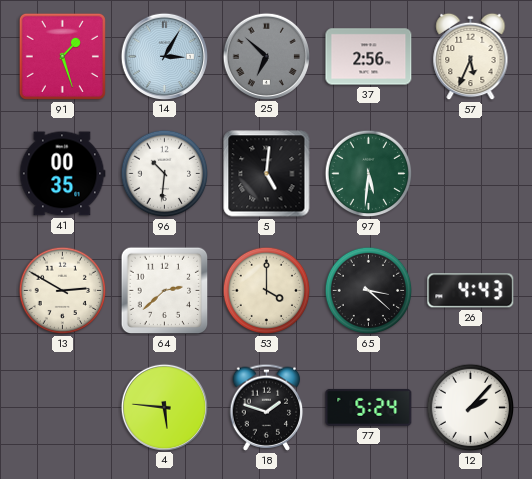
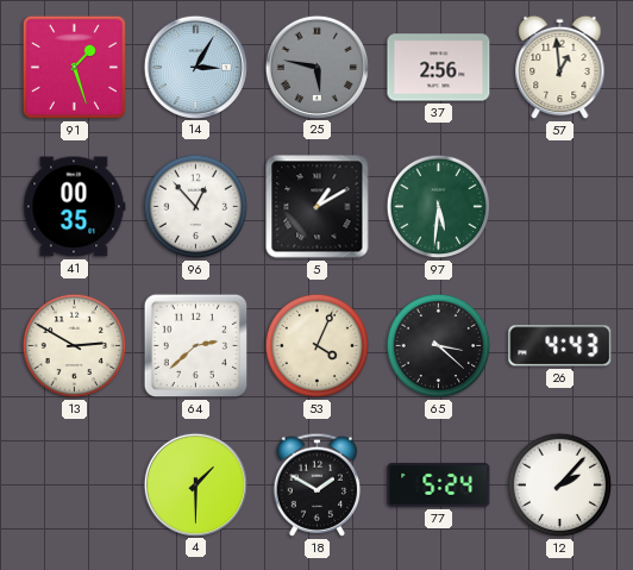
25: 6:52 -> 5:47
57: 5:34 -> 12:59
96: 10:31 -> 12:53
5: 5:01 -> 1:10
53: 4:00 -> 4:04
4: 5:46 -> 1:30
18: 1:48 -> 1:50
